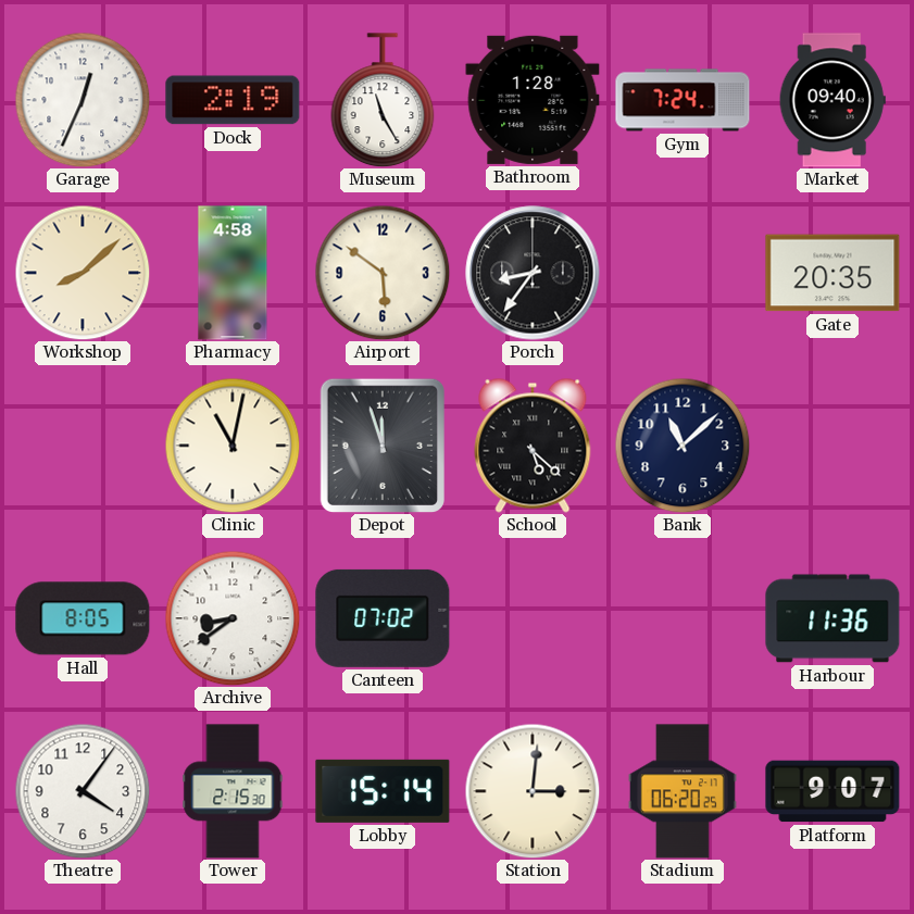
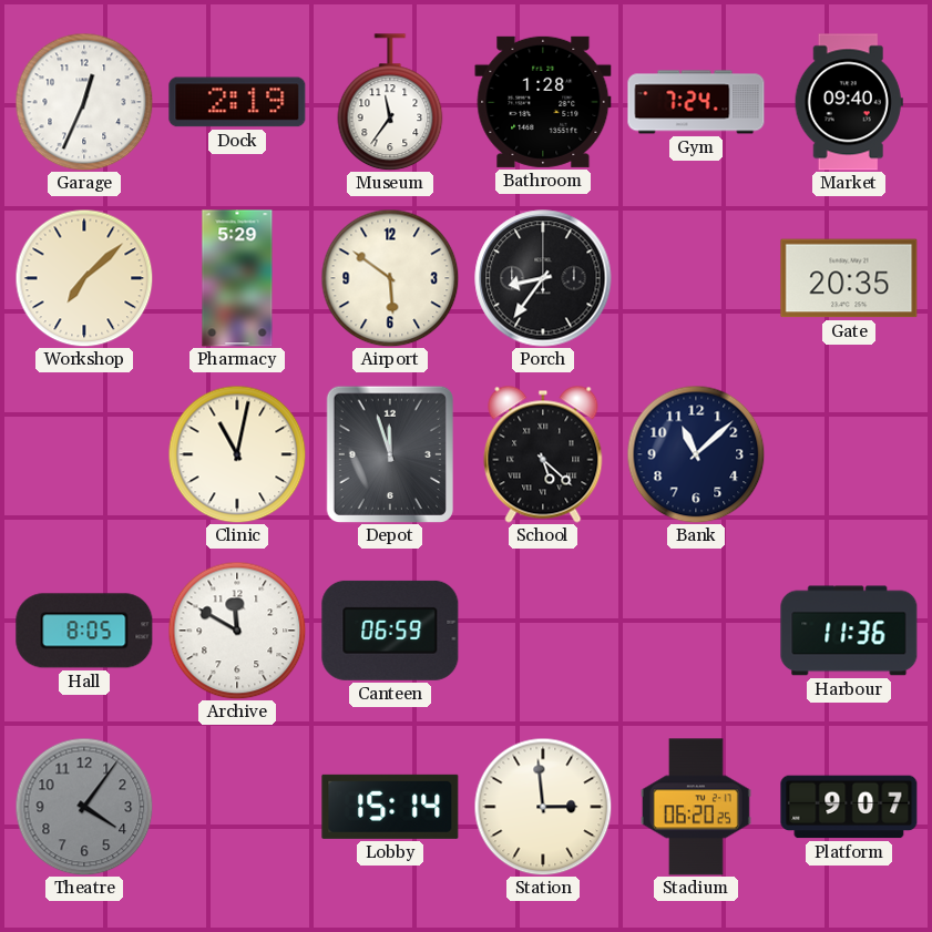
Museum: 11:25 -> 11:36
Workshop: 8:08 -> 7:08
Pharmacy: 4:58 -> 5:29
Archive: 8:39 -> 11:50
Canteen: 07:02 -> 06:59
Theatre dial: white -> grey
Tower: 2:15 -> none
Station: 3:01 -> 2:59
